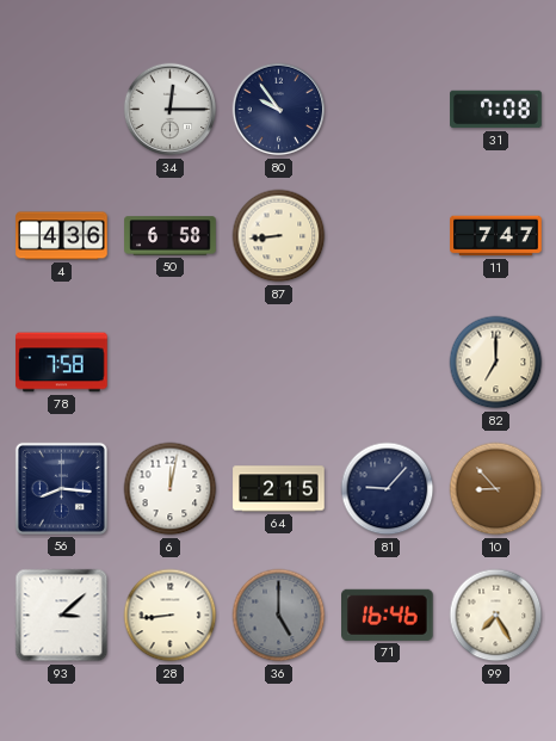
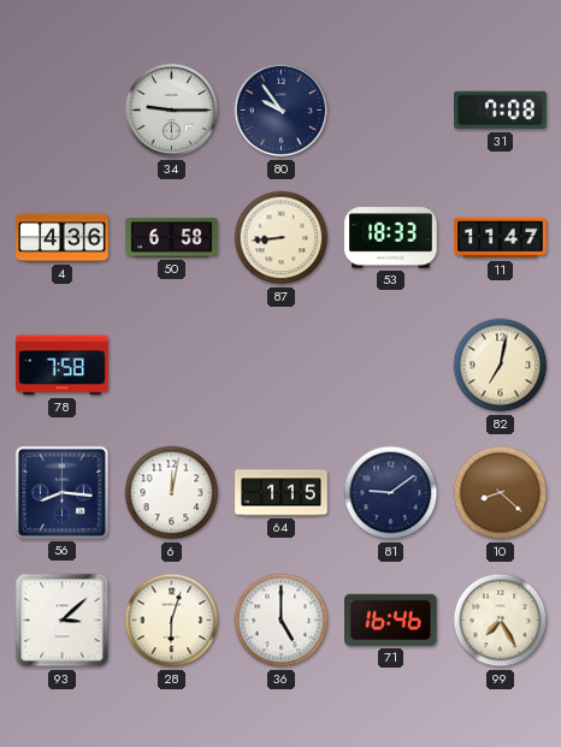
34: 12:15 -> 9:15
53: none -> 18:33
11: 7:47 -> 11:47
82: 7:00 -> 7:02
64: 2:15 -> 1:15
81: 9:07 -> 9:09
10: 8:53 -> 8:22
28: 8:44 -> 6:03
36 dial: grey -> white
